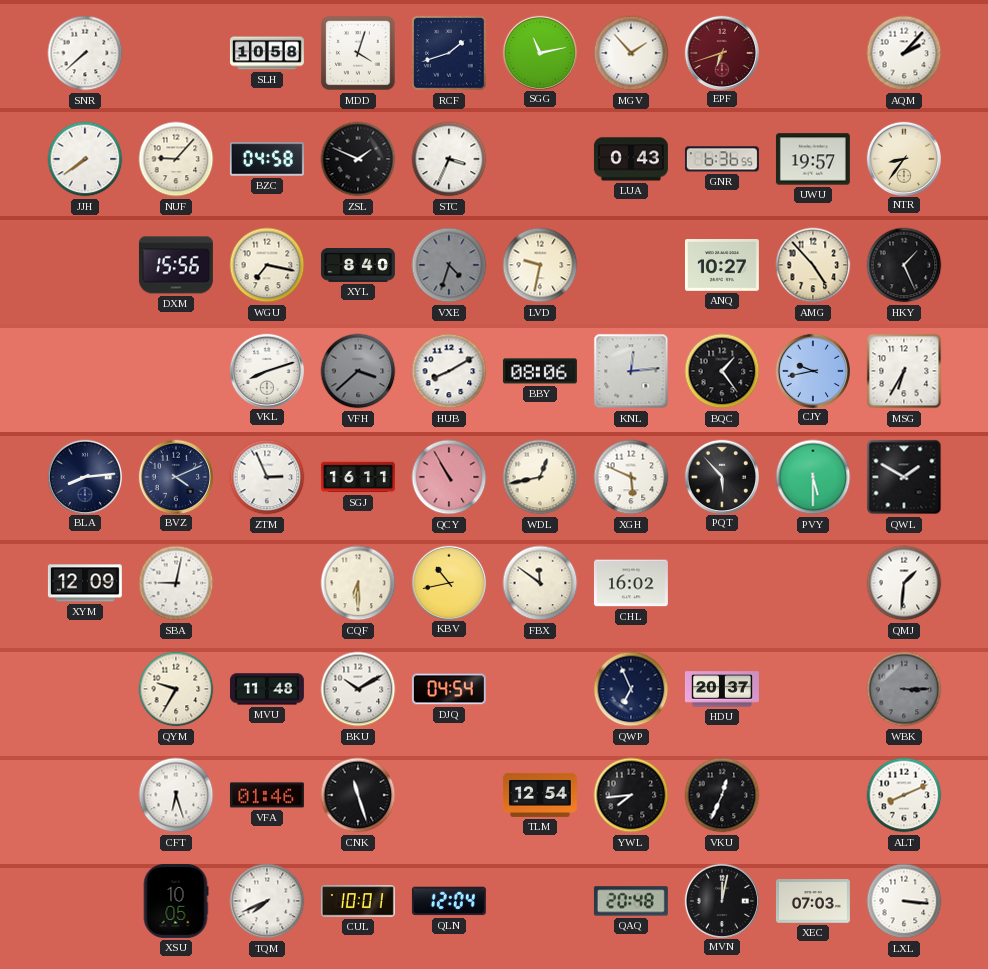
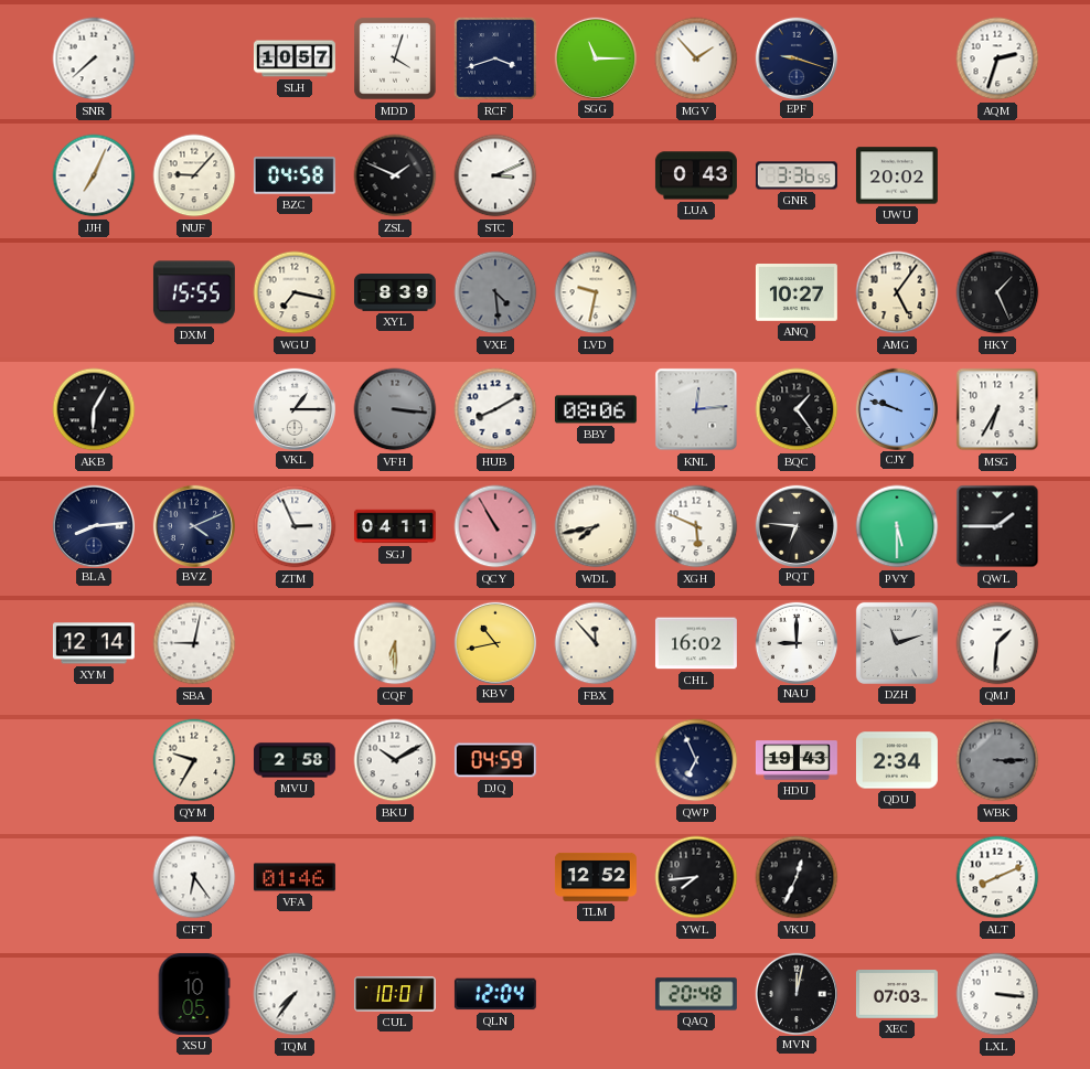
SLH: 10:58 -> 10:57
RCF: 1:42 -> 3:42
SGG: 11:13 -> 11:15
EPF: 6:42 -> 9:18
EPF dial: burgundy -> navy
AQM: 2:07 -> 2:33
JJH: 7:39 -> 7:04
STC: 3:34 -> 3:11
GNR: 6:36 -> 3:36
UWU: 19:57 -> 20:02
NTR: 8:36 -> none
DXM: 15:56 -> 15:55
XYL: 8:40 -> 8:39
VXE: 4:33 -> 4:29
AMG: 4:53 -> 5:06
AKB: none -> 6:05
VKL: 8:12 -> 1:15
VFH: 3:38 -> 3:16
CJY: 9:43 -> 9:48
SGJ: 16:11 -> 04:11
WDL: 12:43 -> 7:43
PQT: 5:53 -> 6:46
QWL: 1:50 -> 1:45
XYM: 12:09 -> 12:14
FBX: 11:51 -> 11:53
NAU: none -> 9:00
DZH: none -> 11:12
MVU: 11:48 -> 2:58
DJQ: 04:54 -> 04:59
HDU: 20:37 -> 19:43
QDU: none -> 2:34
CFT: 6:27 -> 6:24
CNK: 11:27 -> none
TLM: 12:54 -> 12:52
TQM: 7:41 -> 7:36
